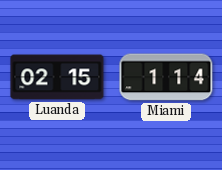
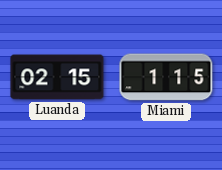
Miami: 1:14 -> 1:15
